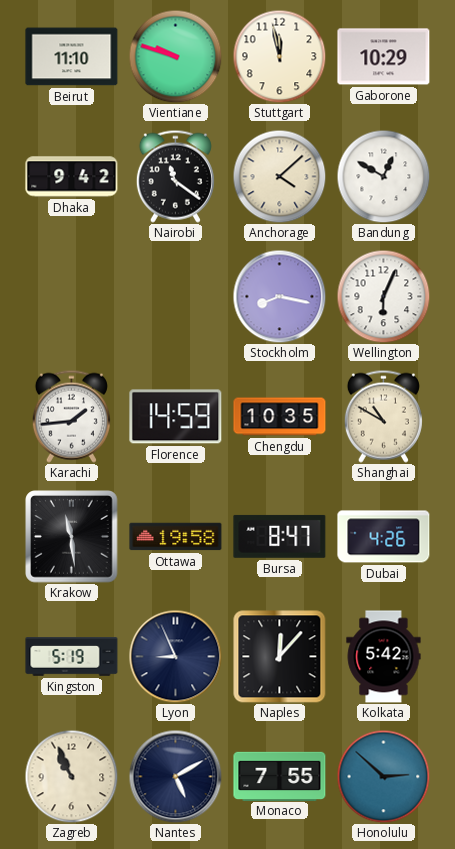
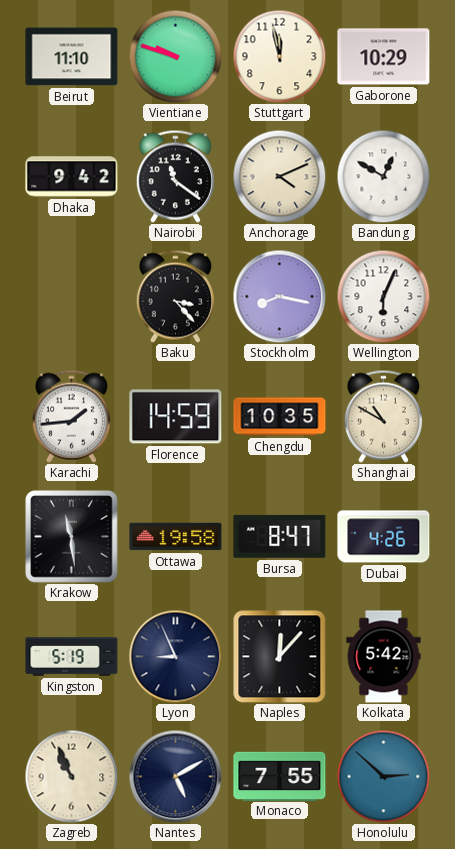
Anchorage: 4:08 -> 4:11
Baku: none -> 3:23
